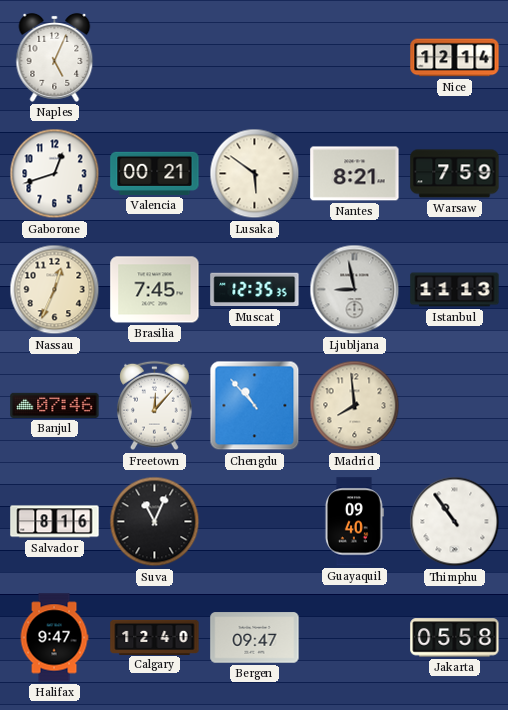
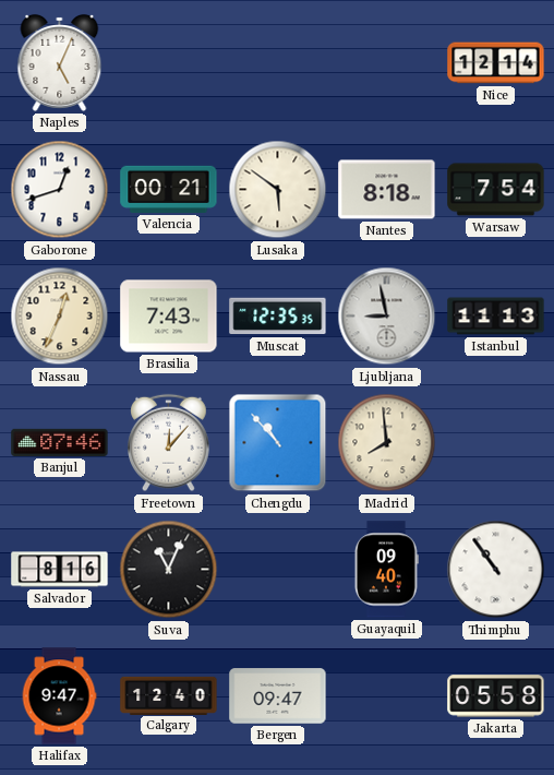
Nantes: 8:21 -> 8:18
Warsaw: 7:59 -> 7:54
Brasilia: 7:45 -> 7:43
